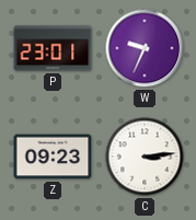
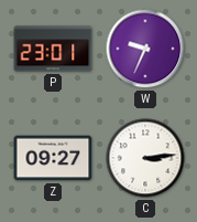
Z: 09:23 -> 09:27
